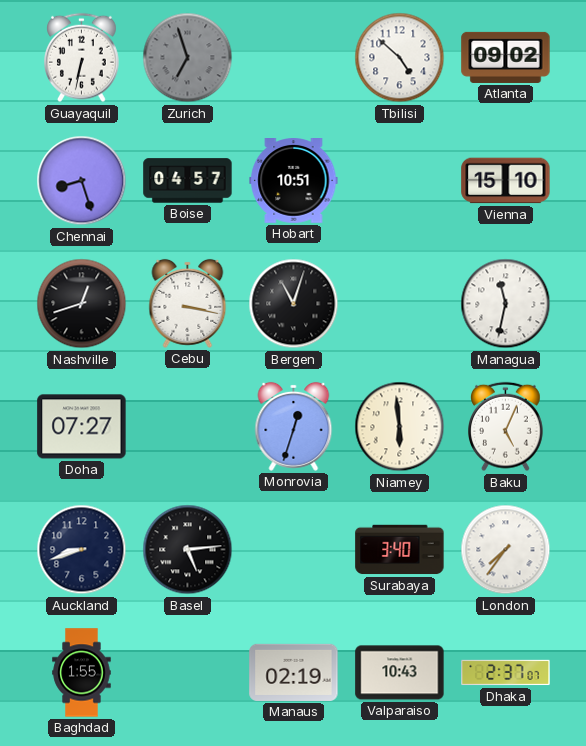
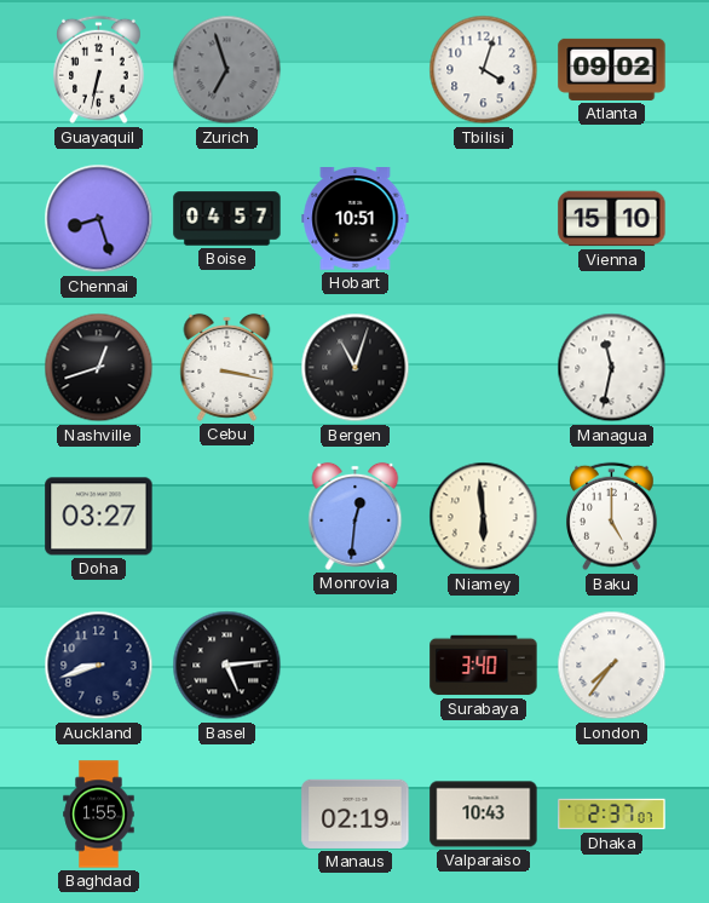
Tbilisi: 4:52 -> 4:03
Doha: 07:27 -> 03:27
Monrovia: 12:33 -> 12:31
Baku: 5:04 -> 5:00
